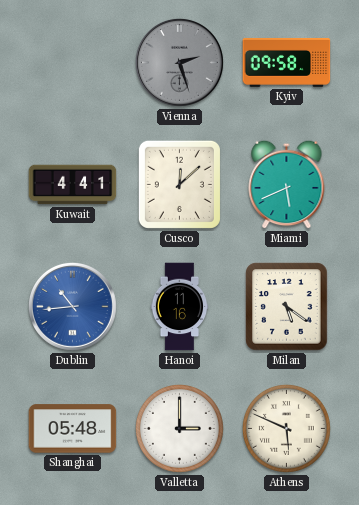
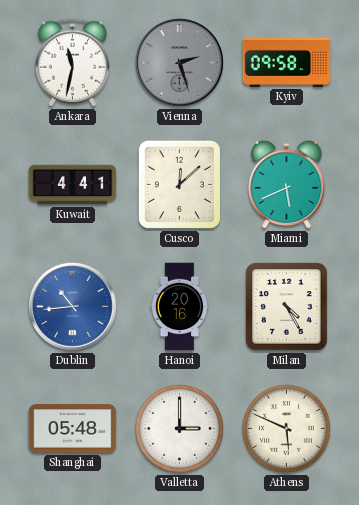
Ankara: none -> 11:32
Hanoi: 11:16 -> 20:16
Milan: 5:21 -> 4:25
